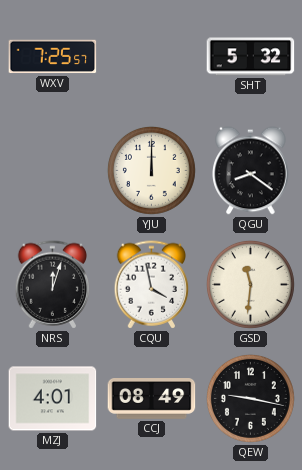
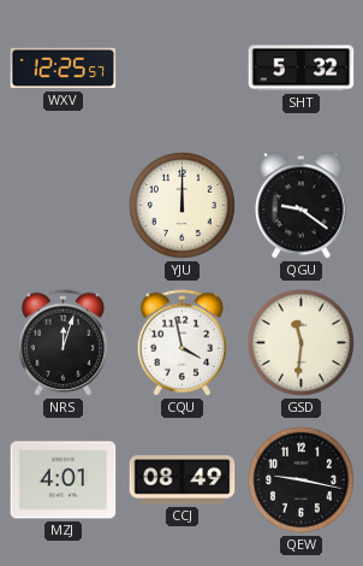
WXV: 7:25 -> 12:25
QGU: 8:21 -> 9:21
